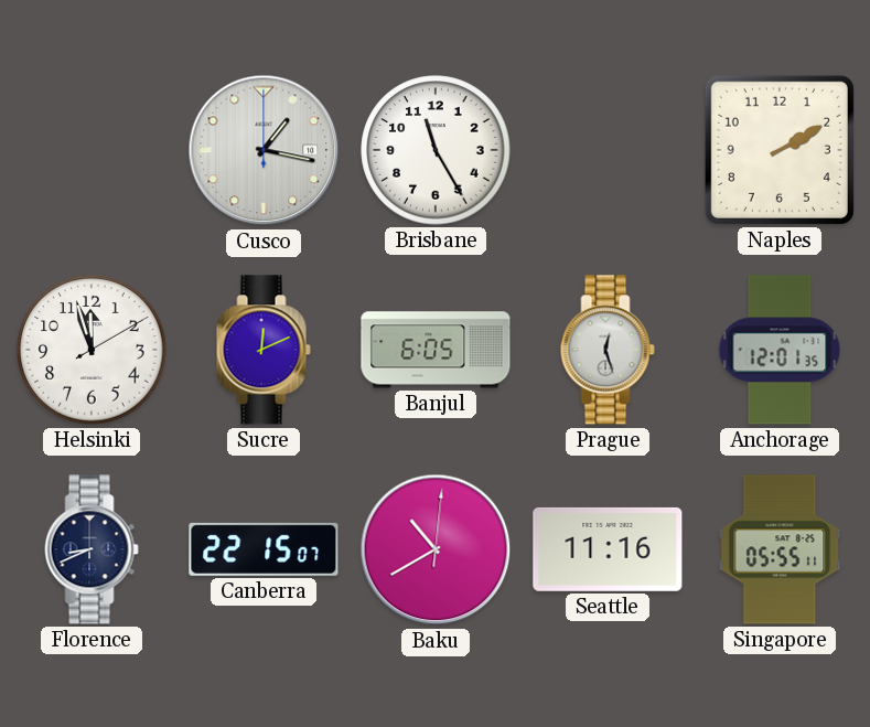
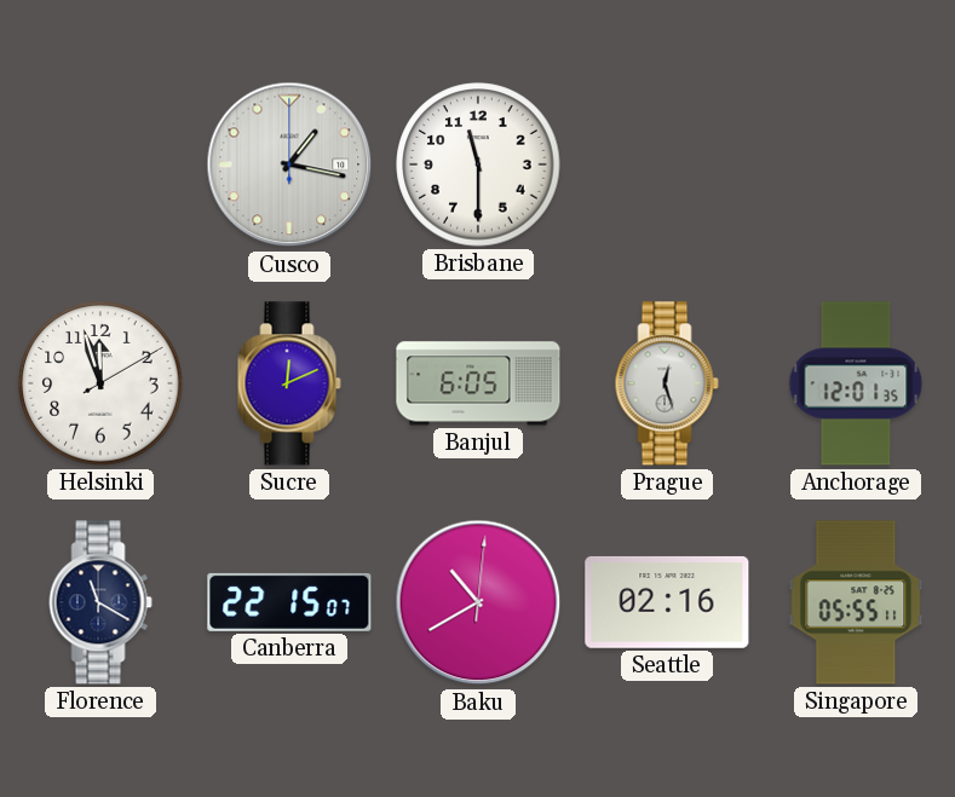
Brisbane: 11:25 -> 11:30
Naples: 2:10 -> none
Florence: 8:41 -> 11:20
Seattle: 11:16 -> 02:16
